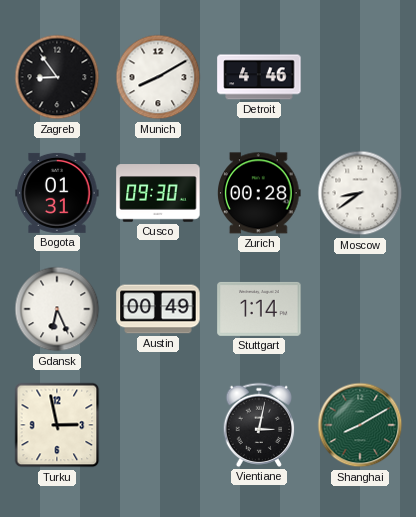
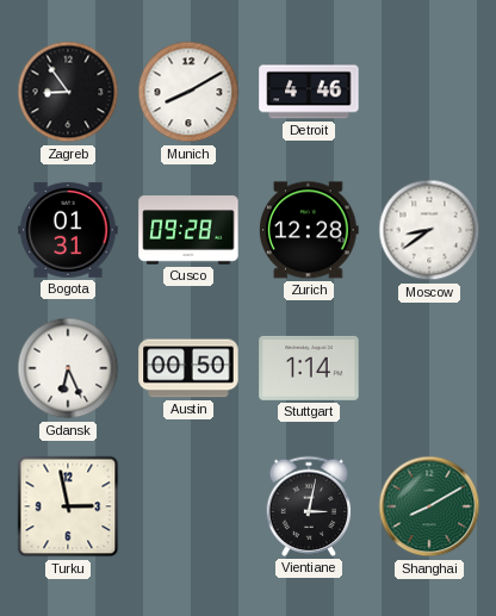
Cusco: 09:30 -> 09:28
Zurich: 00:28 -> 12:28
Austin: 00:49 -> 00:50
